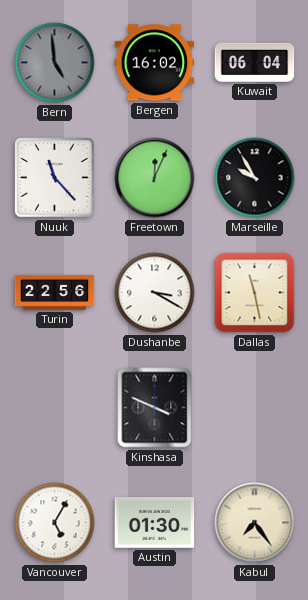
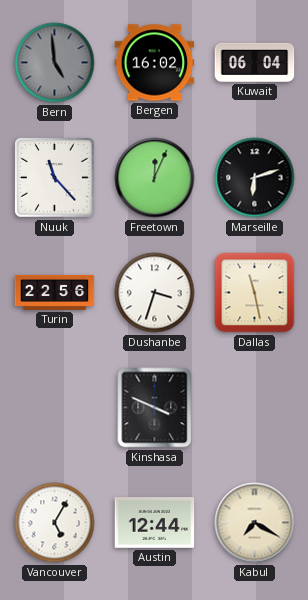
Marseille: 9:55 -> 6:12
Dushanbe: 3:20 -> 3:33
Austin: 01:30 -> 12:44
Kabul: 7:24 -> 7:20
